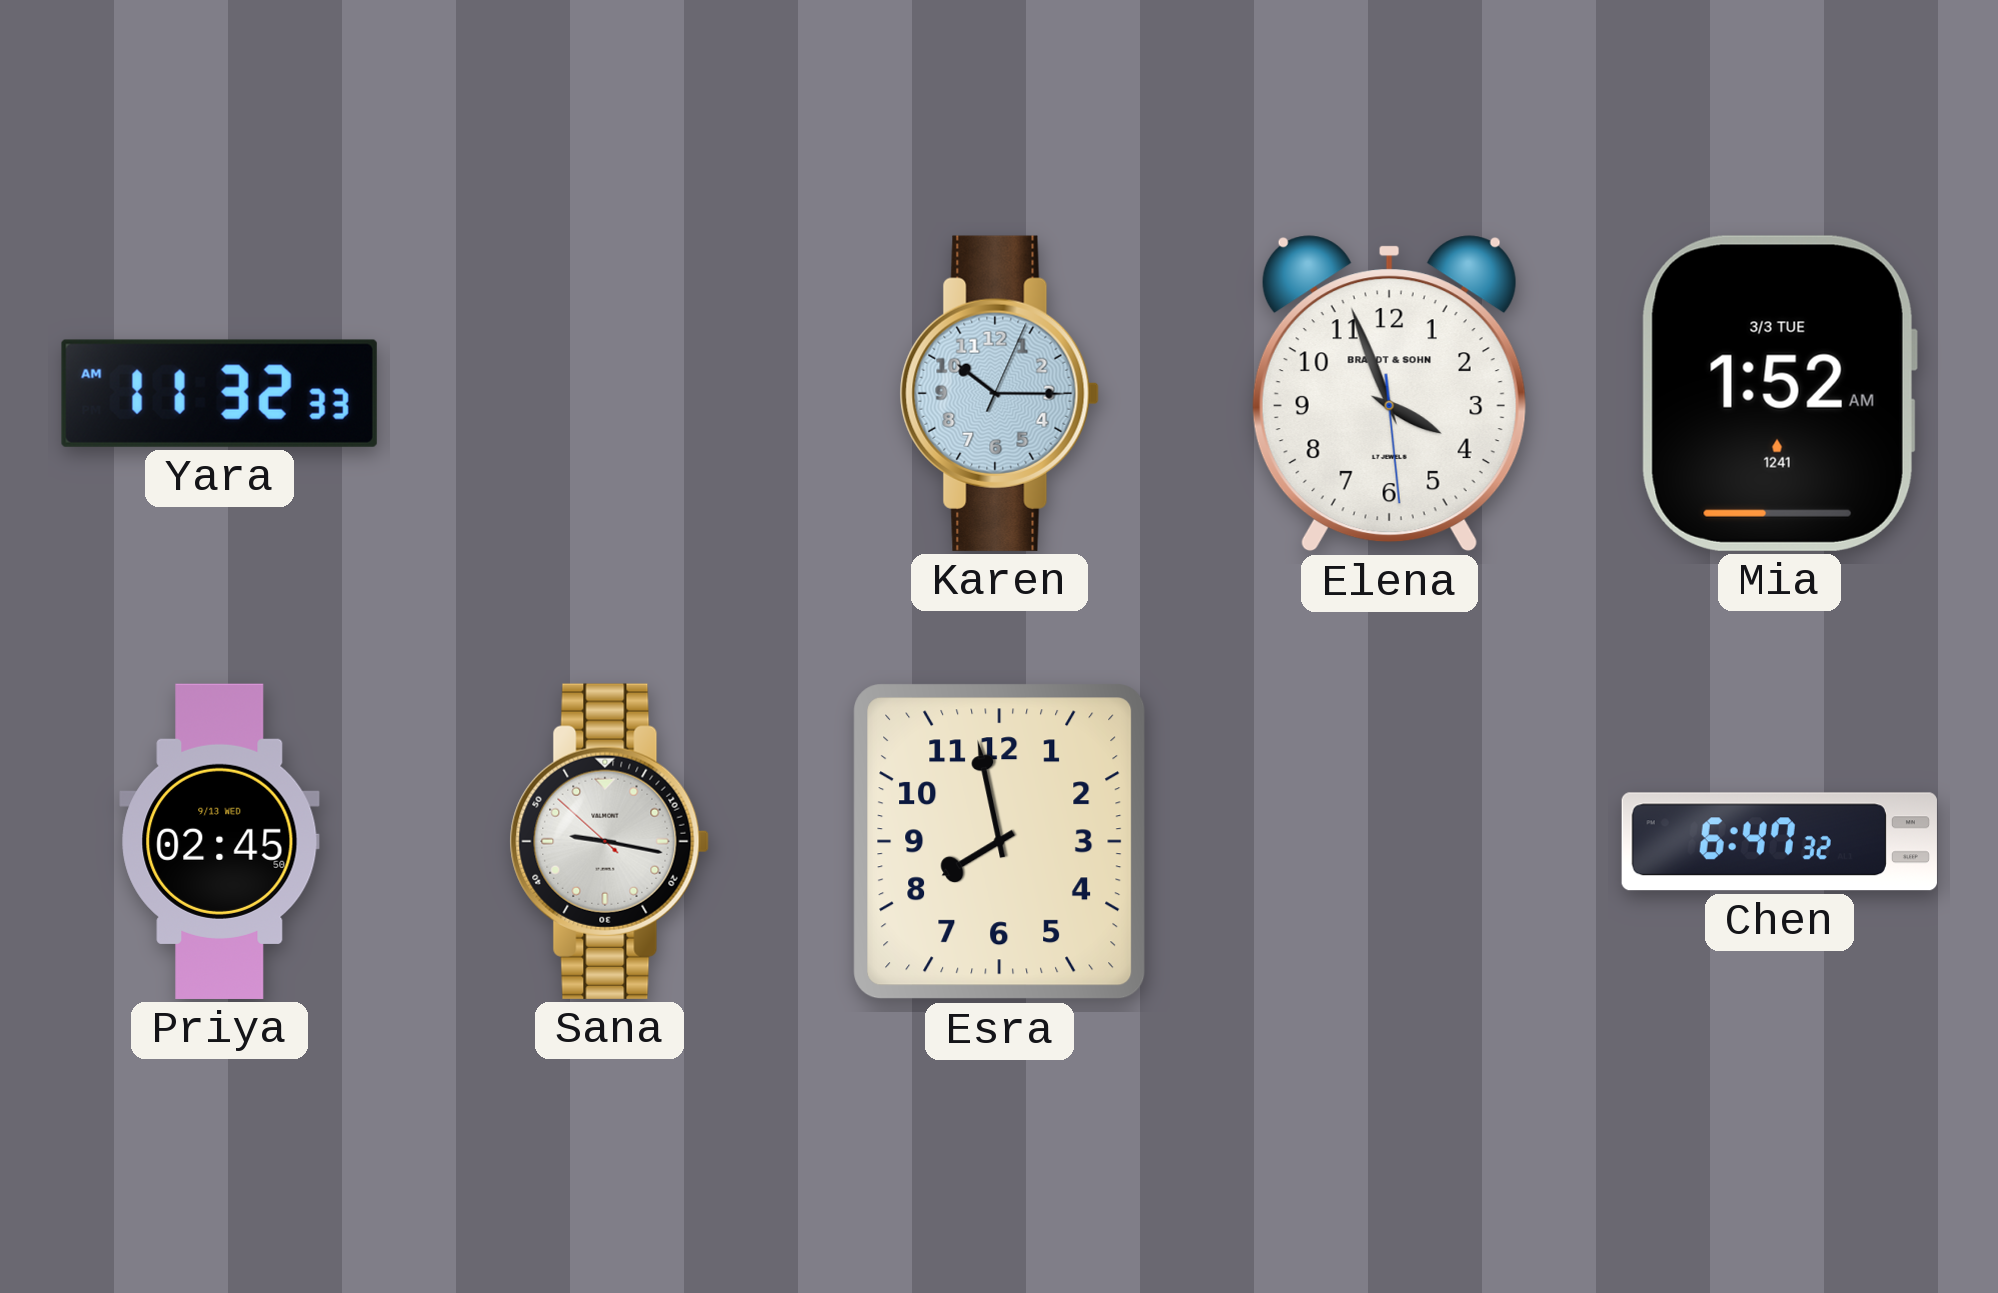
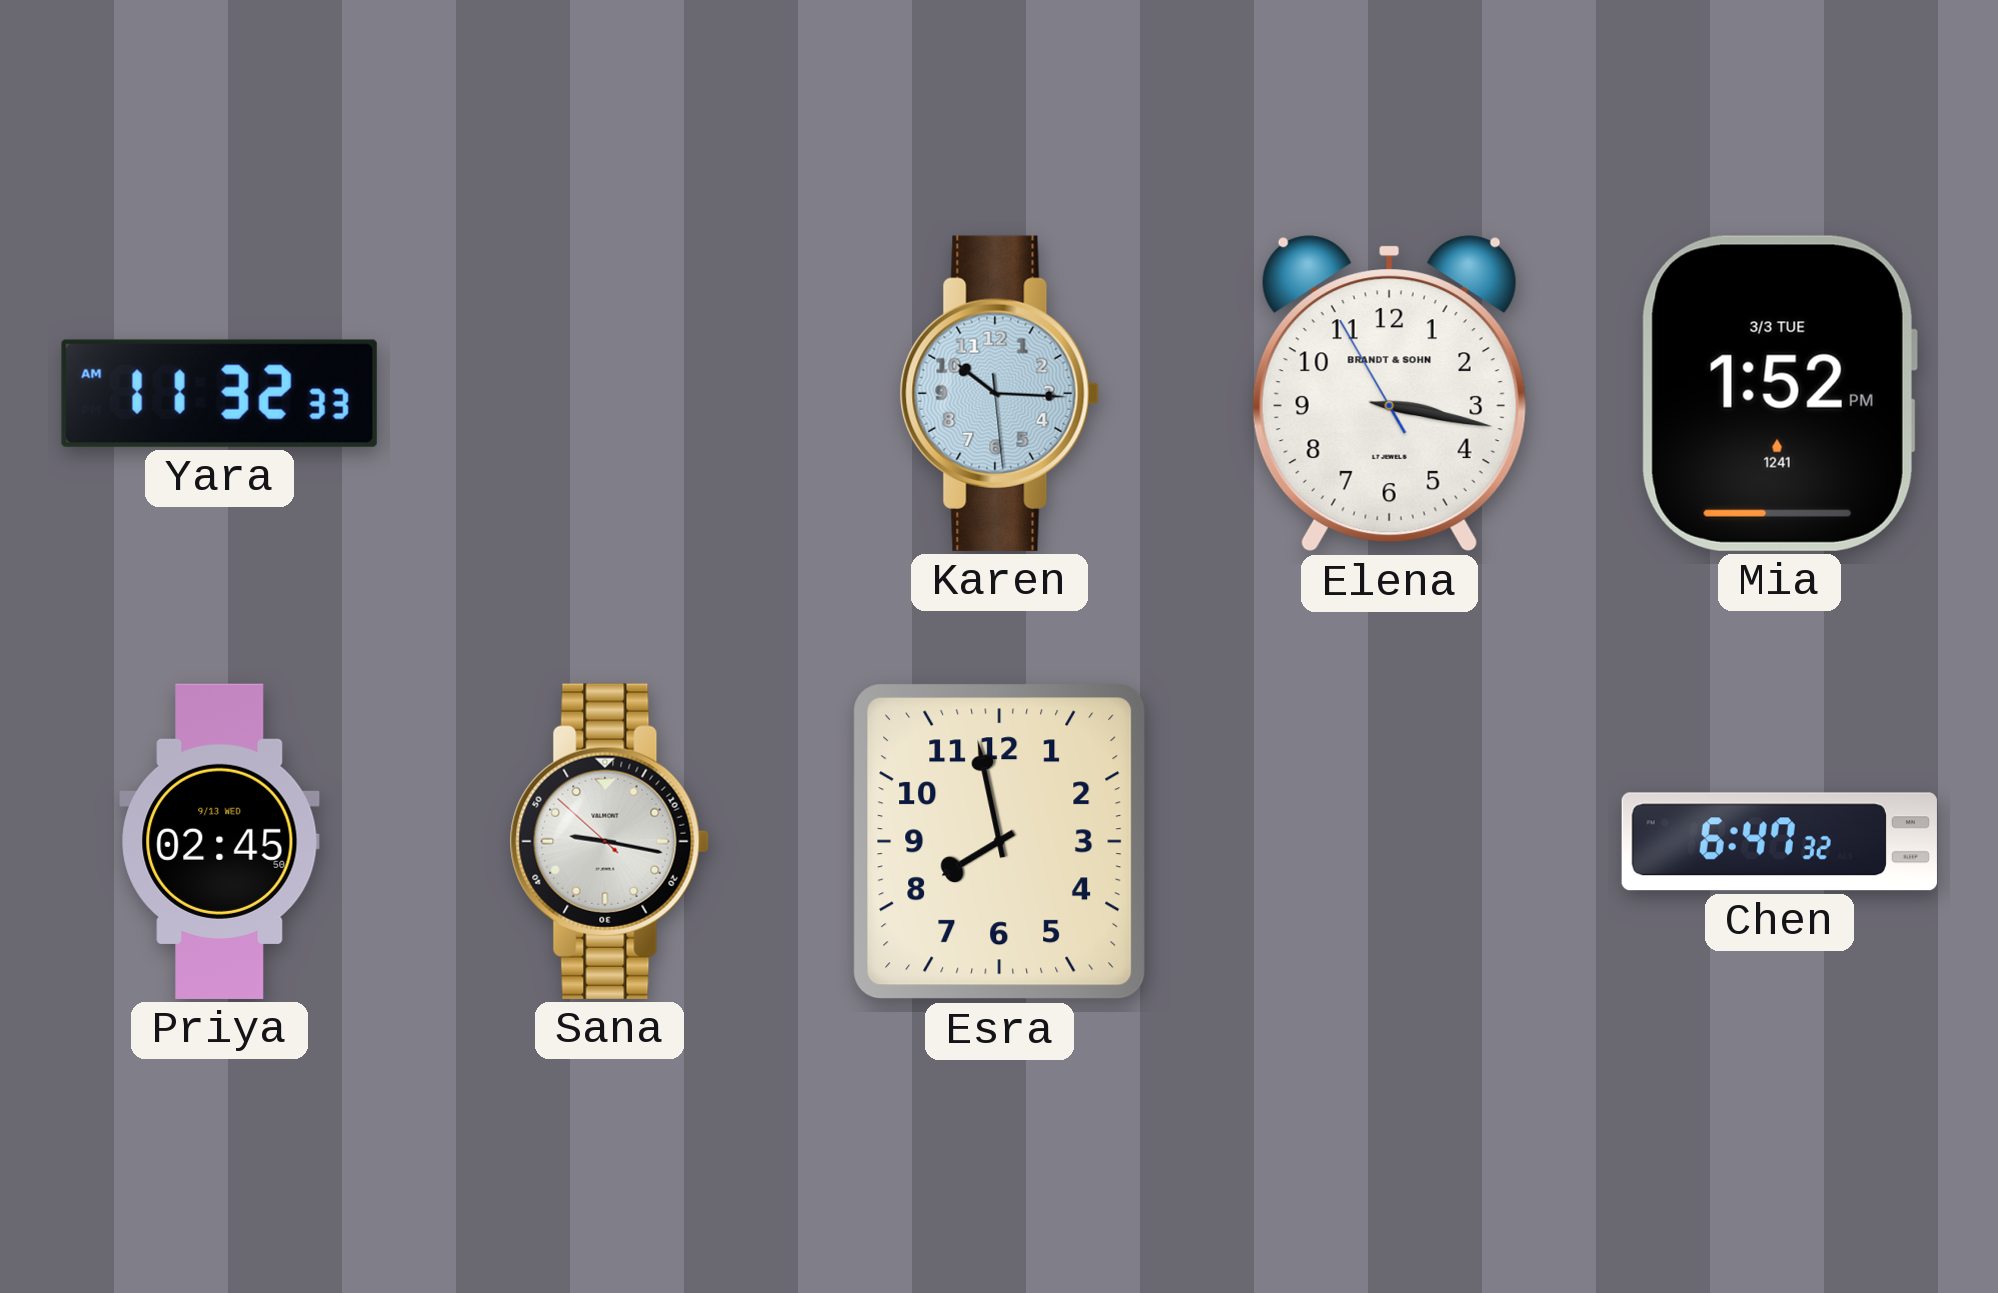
Karen: 10:15:04 -> 10:15:29
Elena: 3:56 -> 3:16
Mia: 1:52 AM -> 1:52 PM
